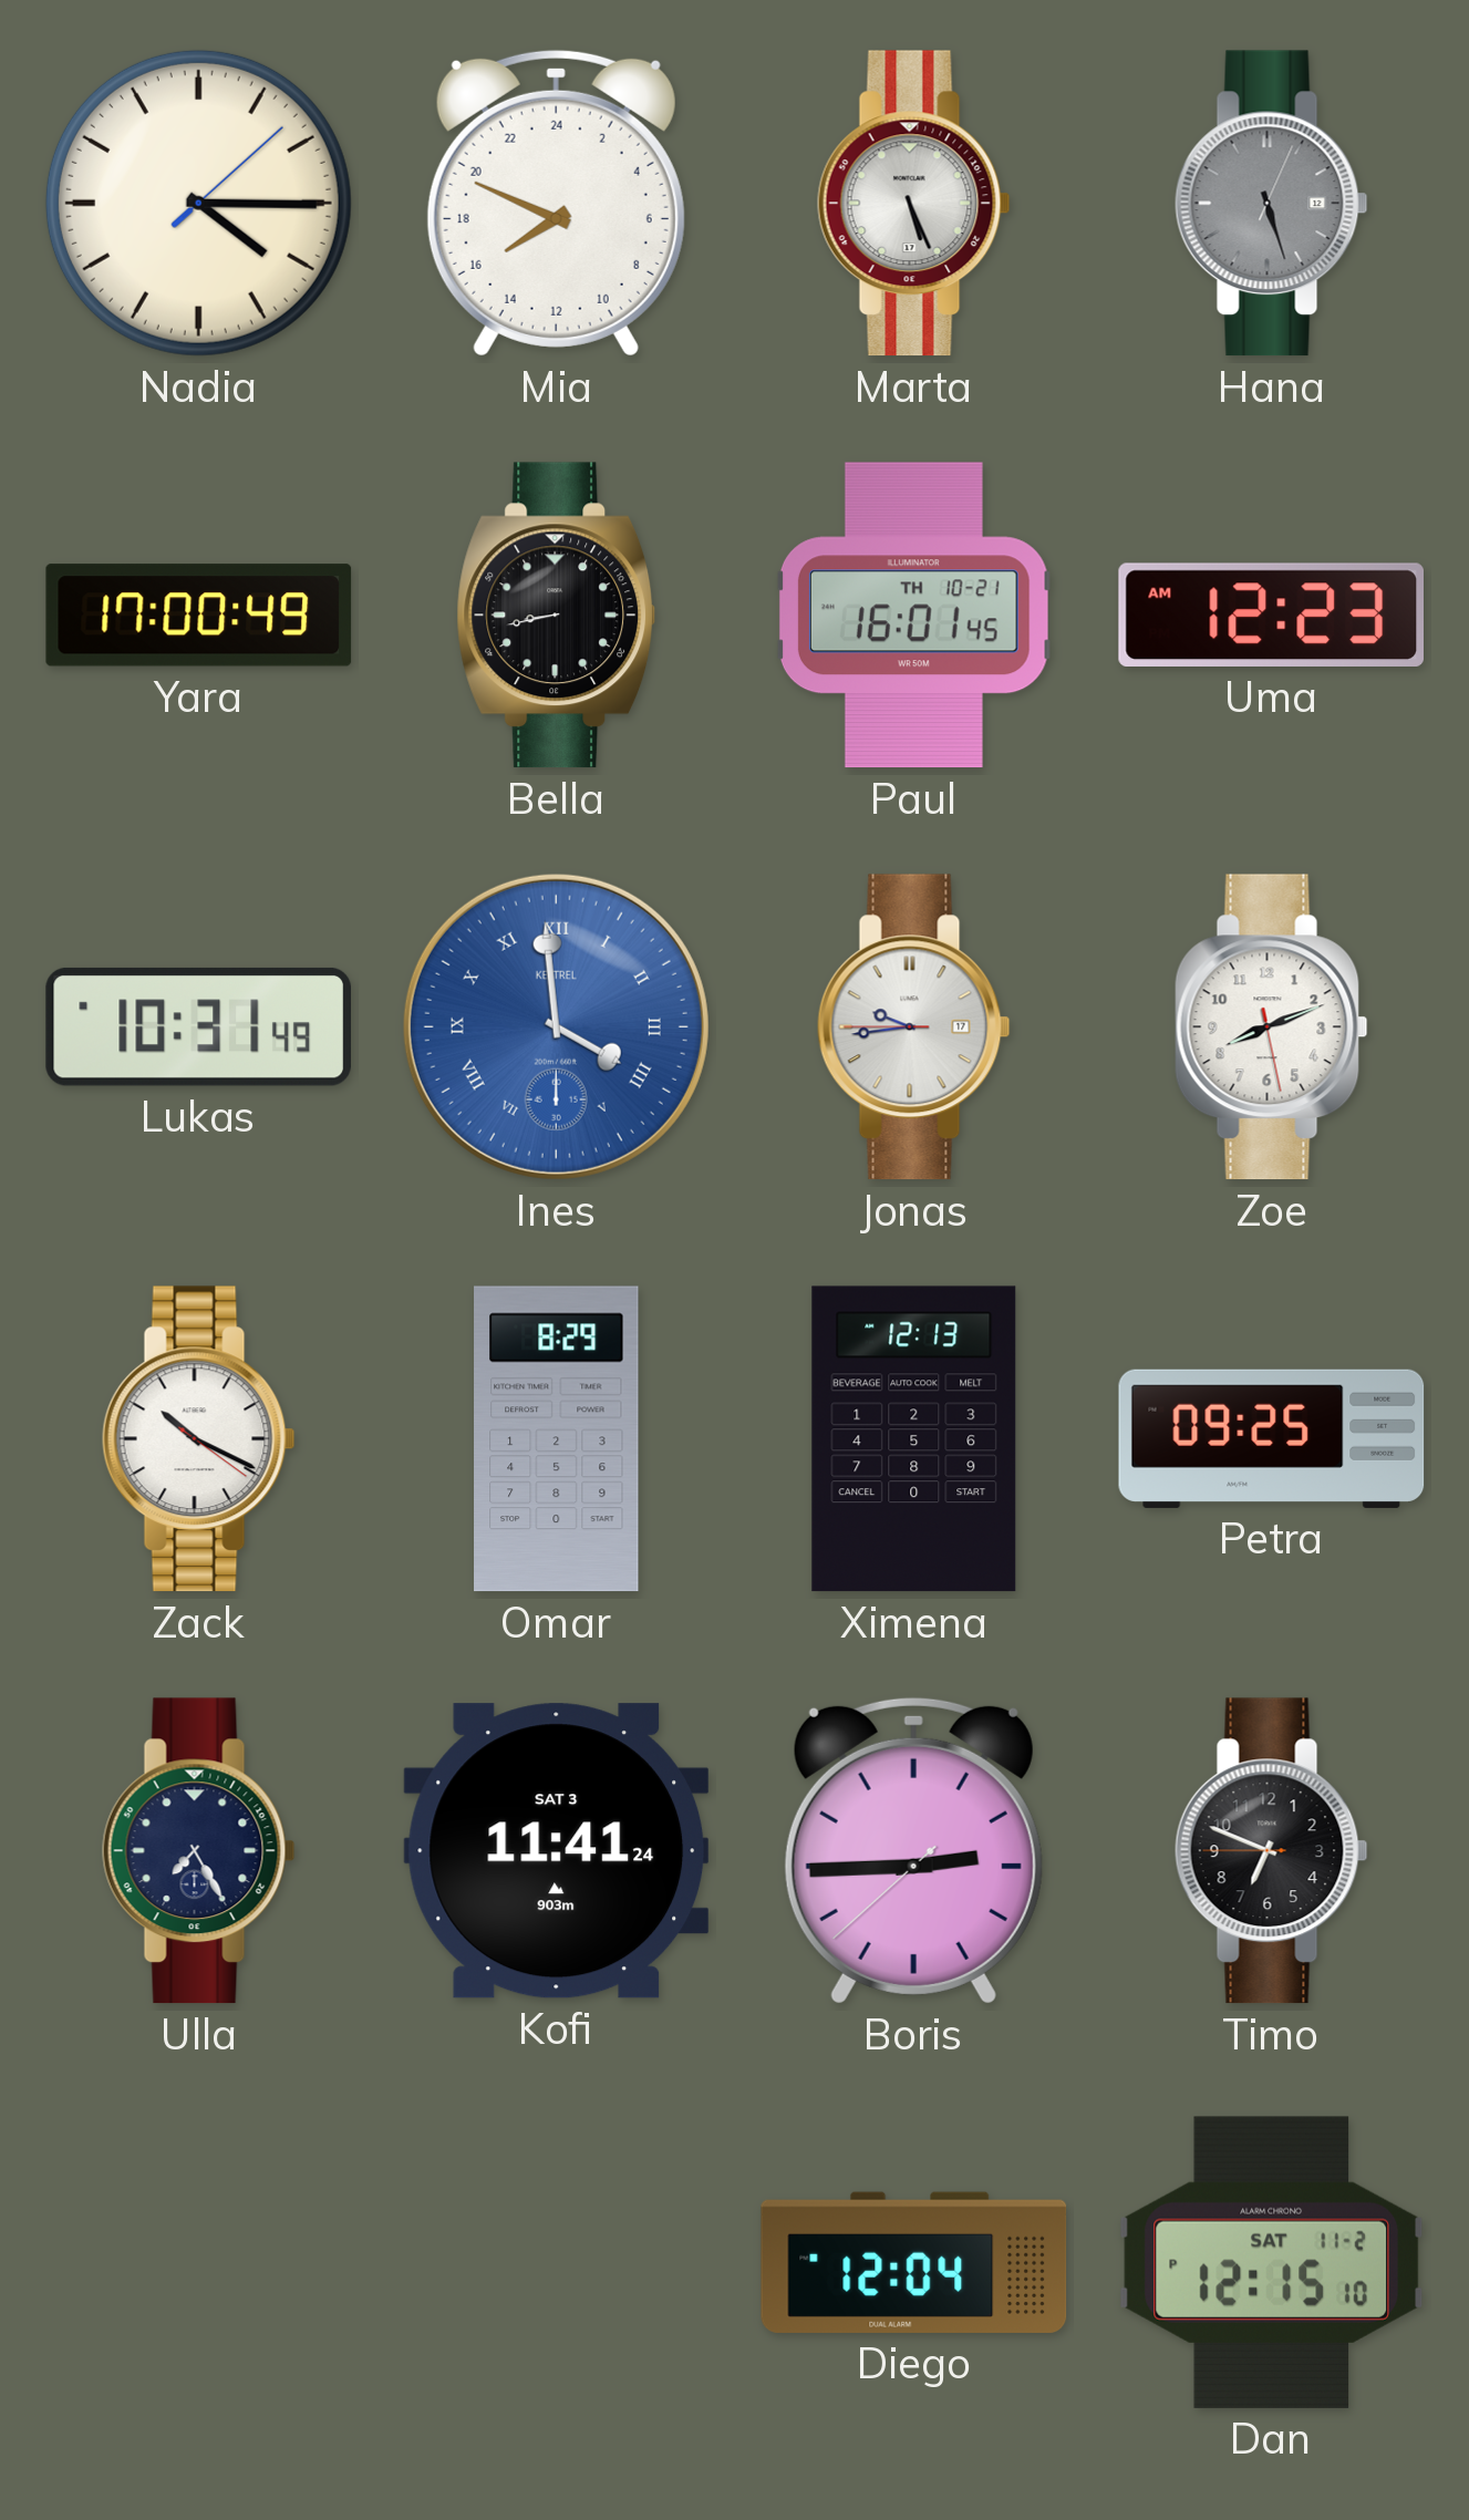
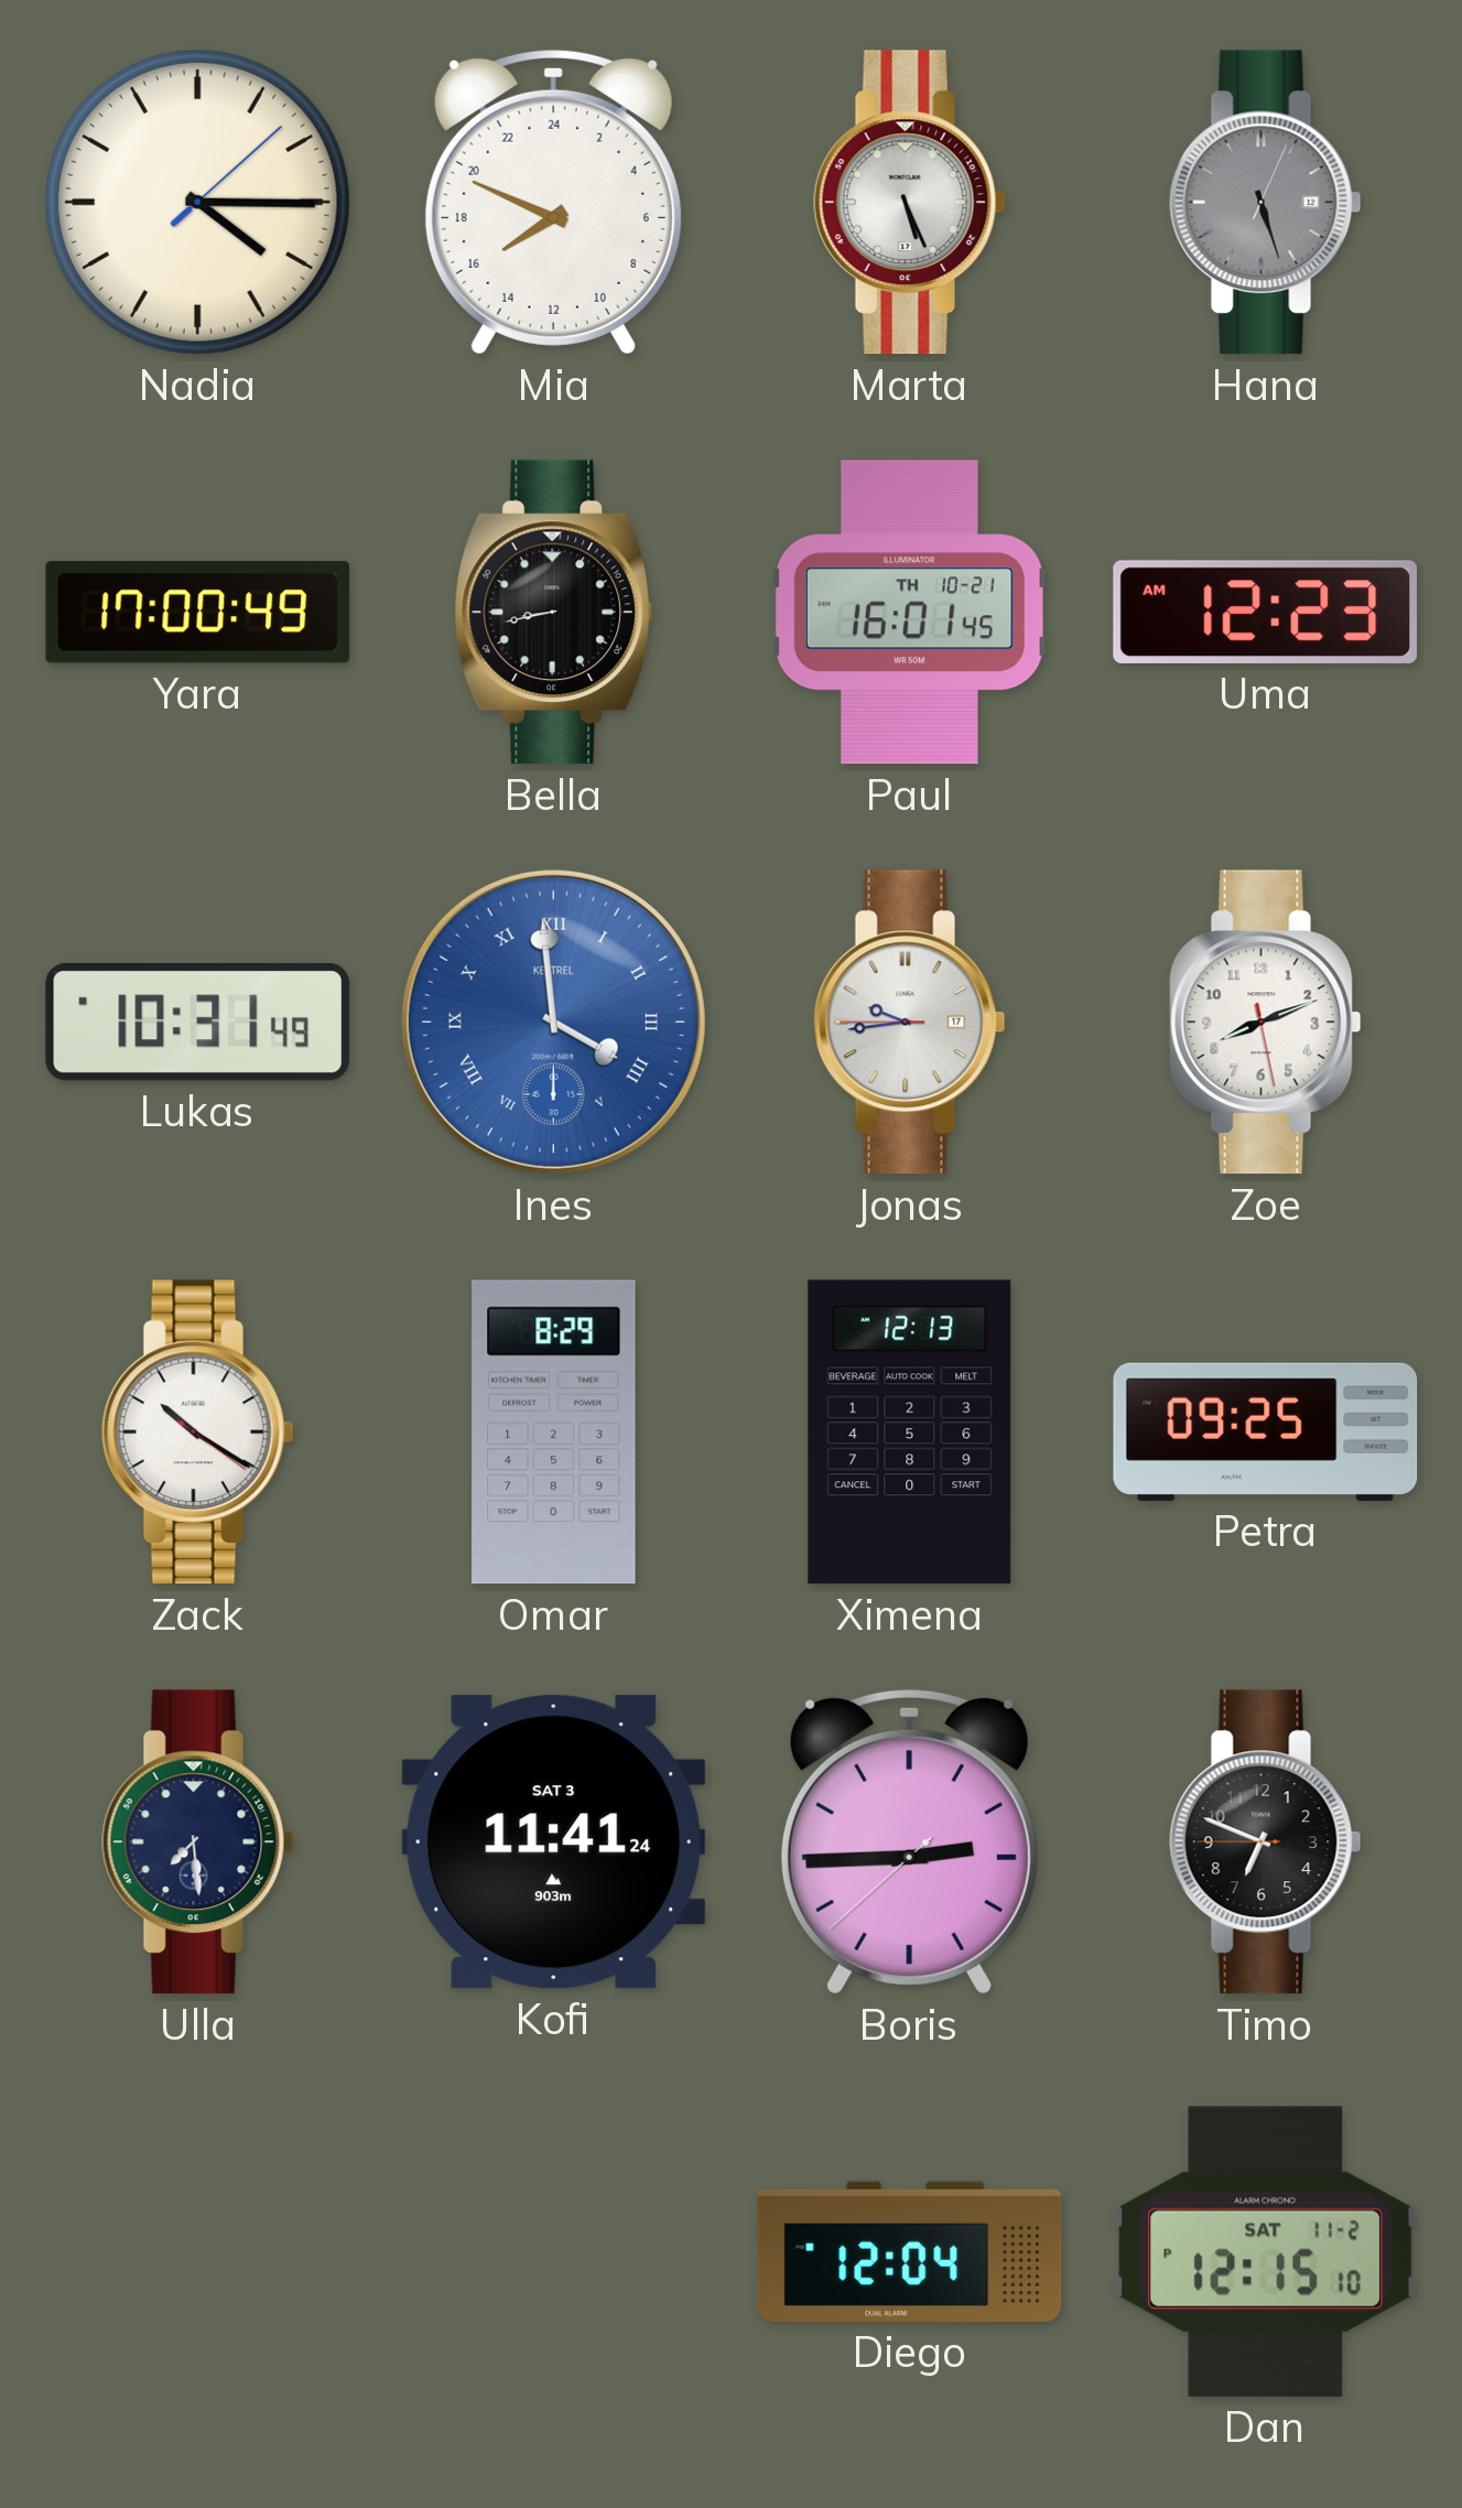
Zack: 10:19 -> 10:20
Ulla: 7:25 -> 7:29
